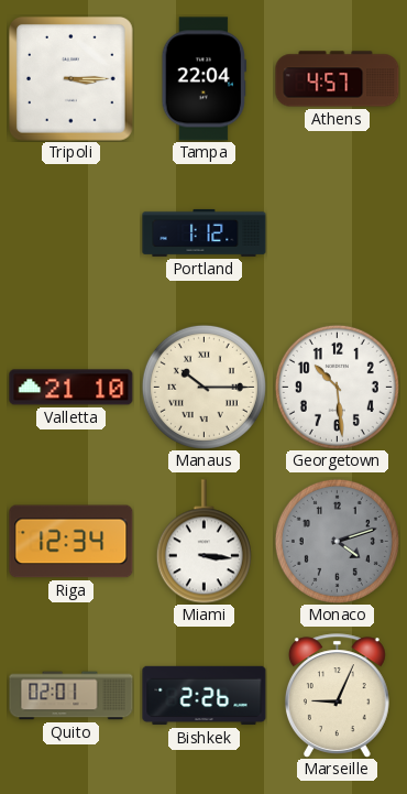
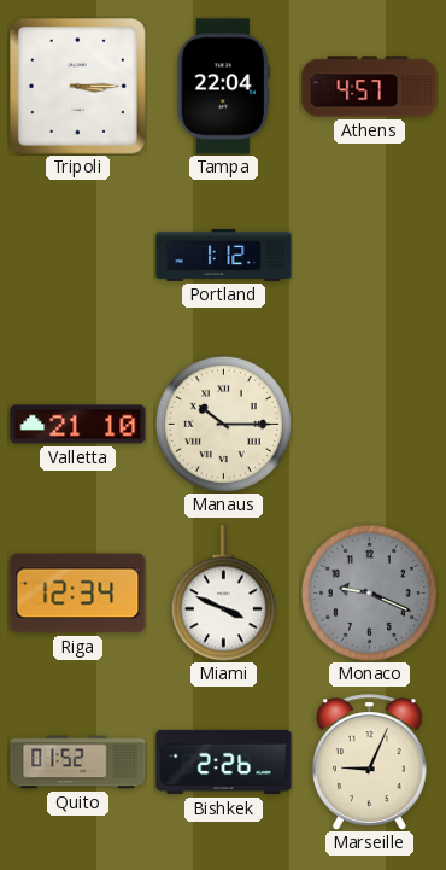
Georgetown: 10:29 -> none
Miami: 3:16 -> 3:49
Monaco: 4:12 -> 9:19
Quito: 02:01 -> 01:52
